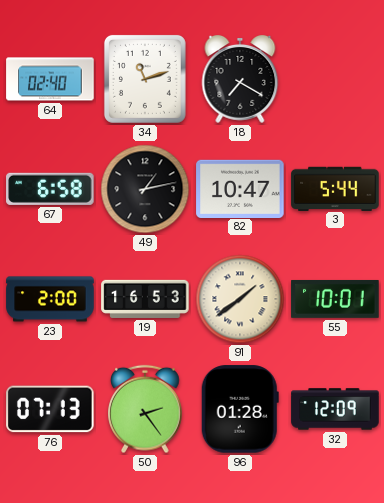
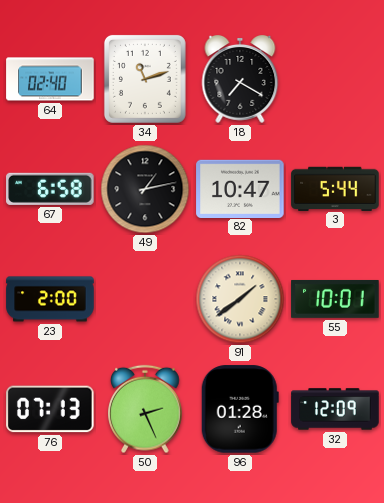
19: 16:53 -> none
50: 2:24 -> 2:26
